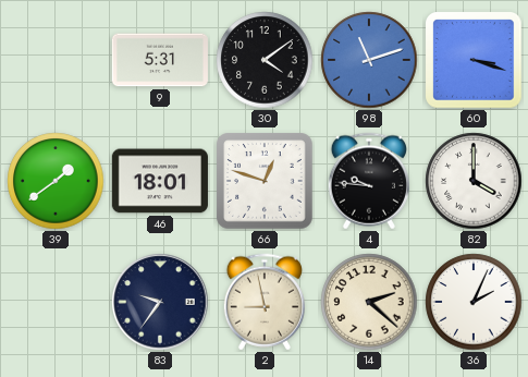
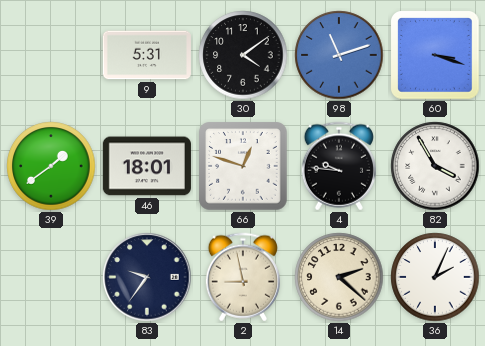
82: 4:00 -> 3:55
